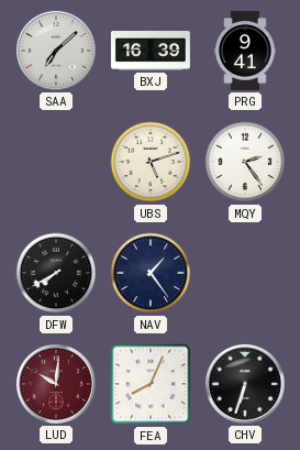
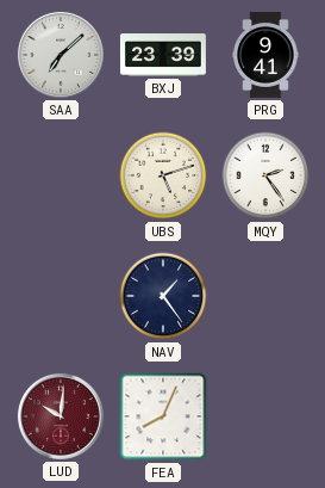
BXJ: 16:39 -> 23:39
DFW: 7:40 -> none
CHV: 6:33 -> none
